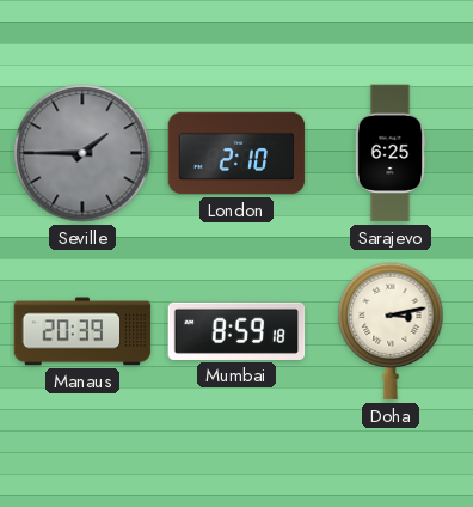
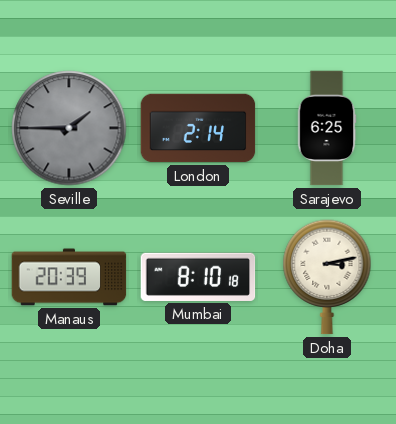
London: 2:10 -> 2:14
Mumbai: 8:59 -> 8:10
